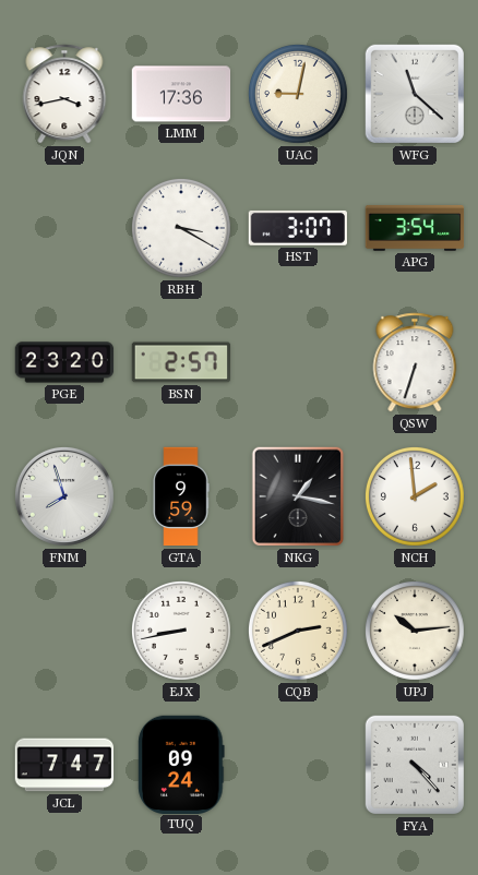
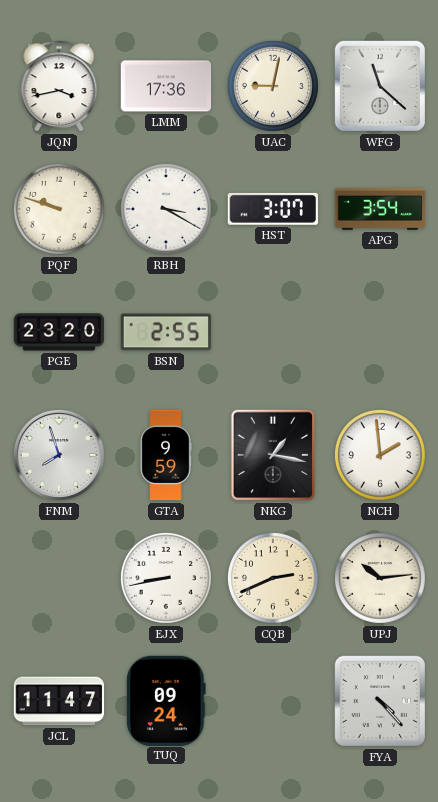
PQF: none -> 9:48
BSN: 2:57 -> 2:55
QSW: 6:33 -> none
JCL: 7:47 -> 11:47
